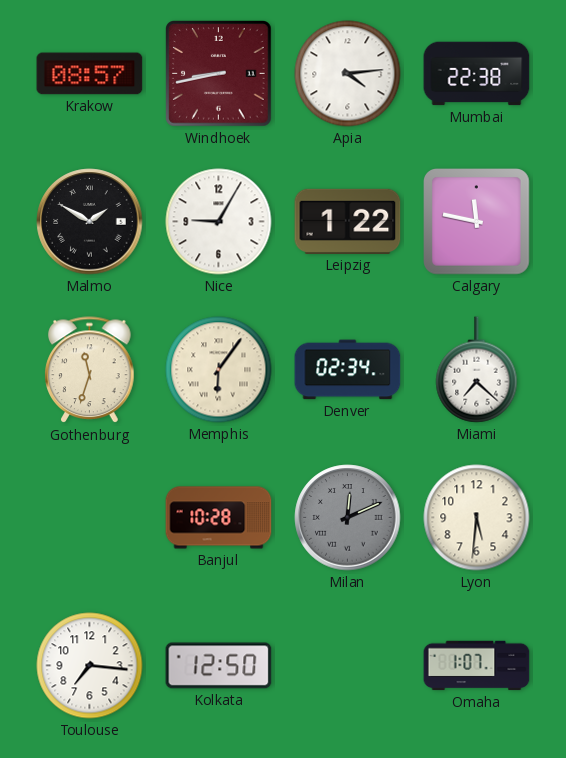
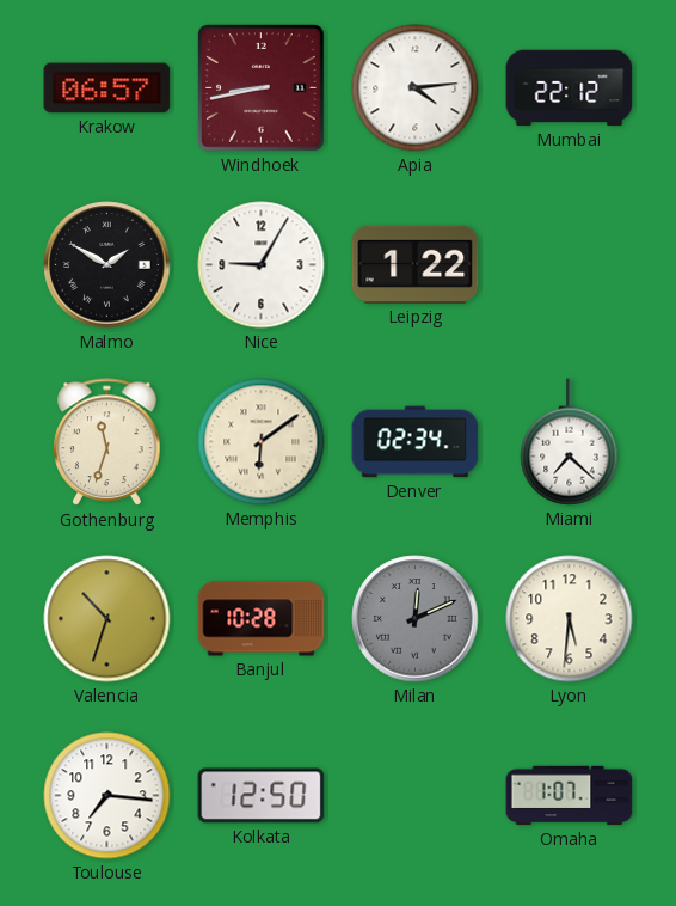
Krakow: 08:57 -> 06:57
Mumbai: 22:38 -> 22:12
Calgary: 11:47 -> none
Memphis: 6:06 -> 6:09
Valencia: none -> 10:33
